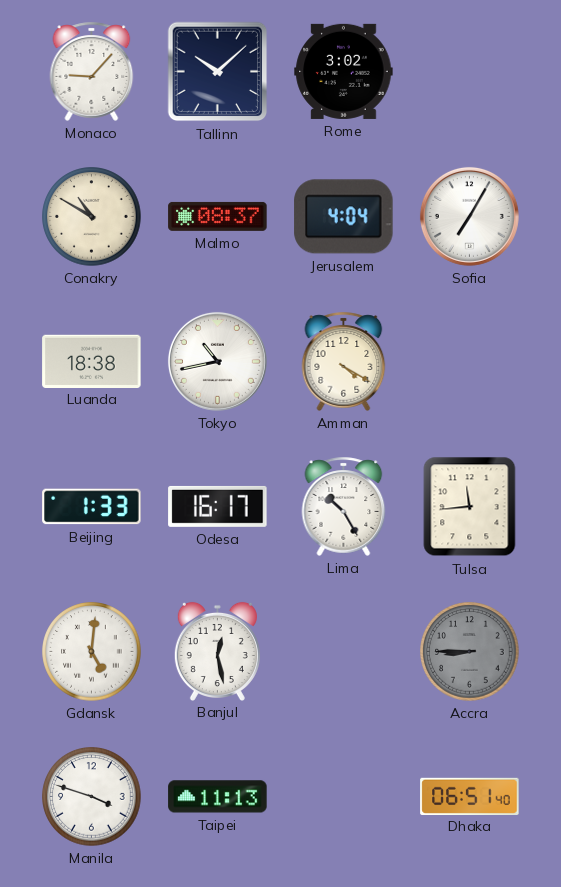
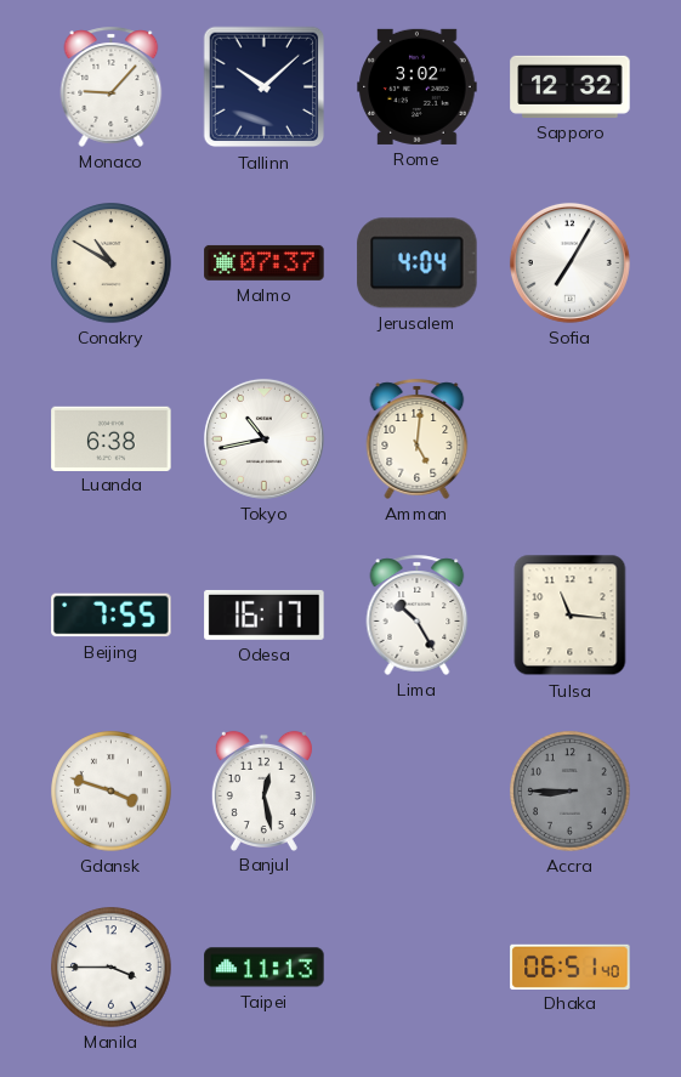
Sapporo: none -> 12:32
Malmo: 08:37 -> 07:37
Luanda: 18:38 -> 6:38
Amman: 4:20 -> 5:01
Beijing: 1:33 -> 7:55
Tulsa: 11:44 -> 11:16
Gdansk: 5:01 -> 3:48
Manila: 3:48 -> 3:45
